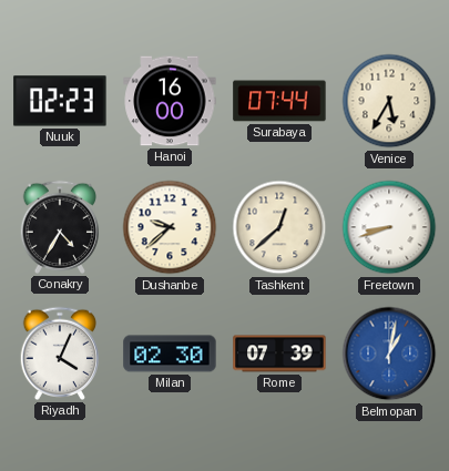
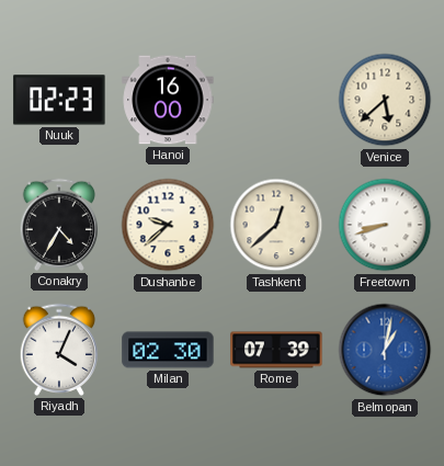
Surabaya: 07:44 -> none
Venice: 5:35 -> 5:38
